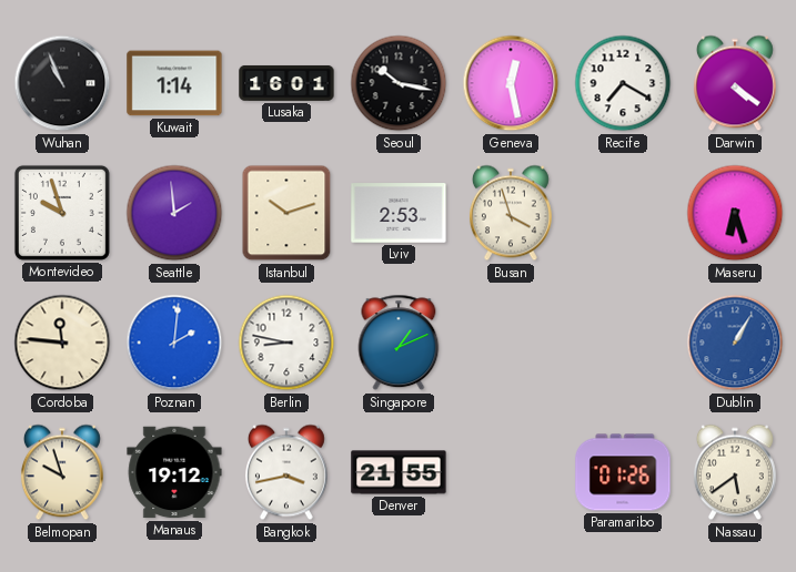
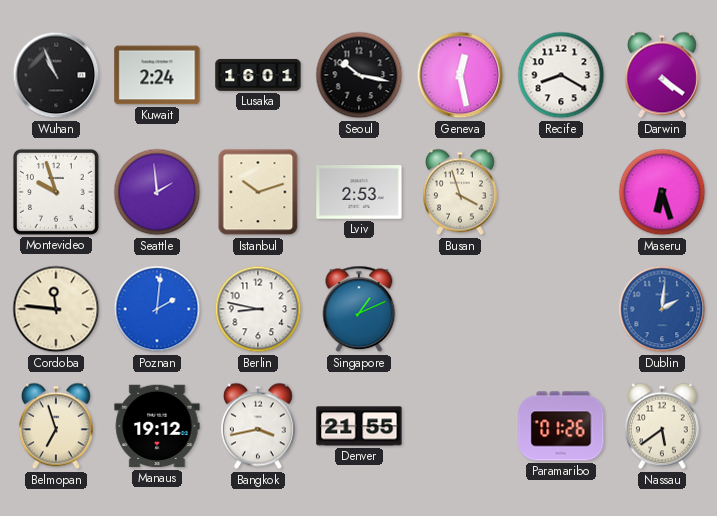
Kuwait: 1:14 -> 2:24
Recife: 7:20 -> 8:20
Dublin: 1:05 -> 2:01
Belmopan: 9:57 -> 6:57
